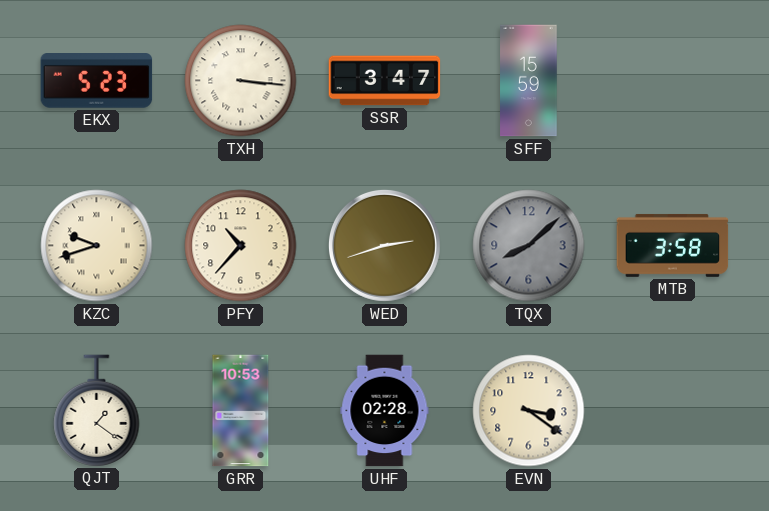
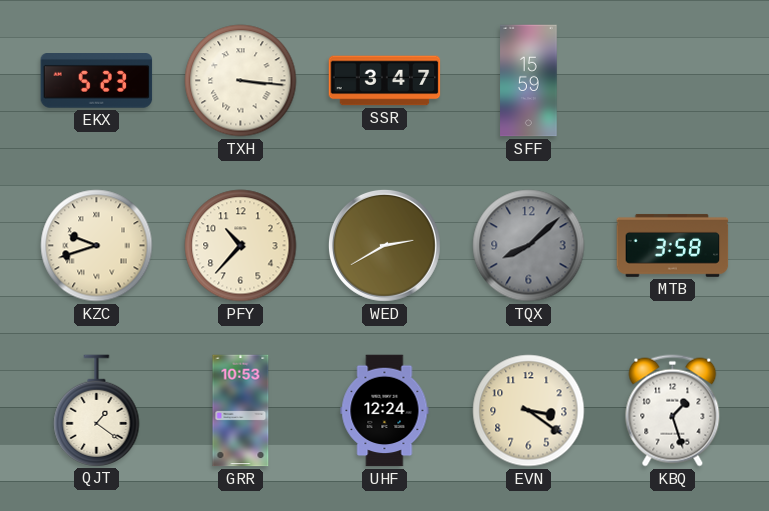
WED: 2:42 -> 2:40
UHF: 02:28 -> 12:24
KBQ: none -> 1:27
